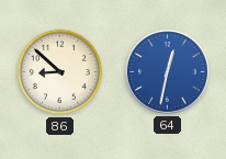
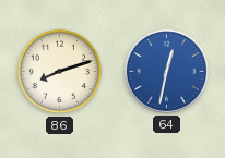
86: 8:52 -> 8:12
